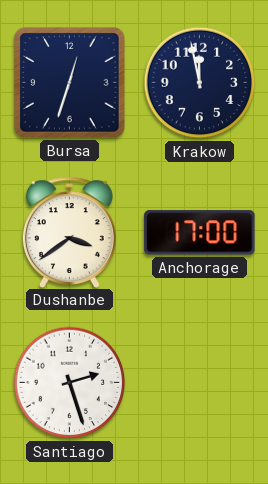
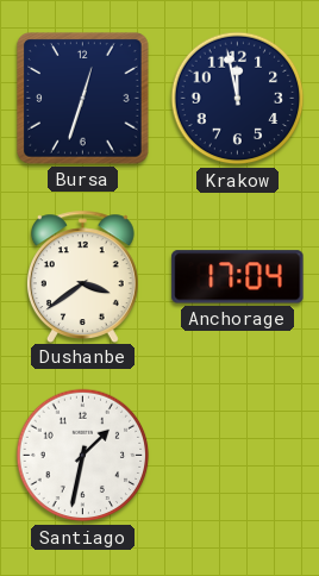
Anchorage: 17:00 -> 17:04
Santiago: 2:27 -> 1:32
